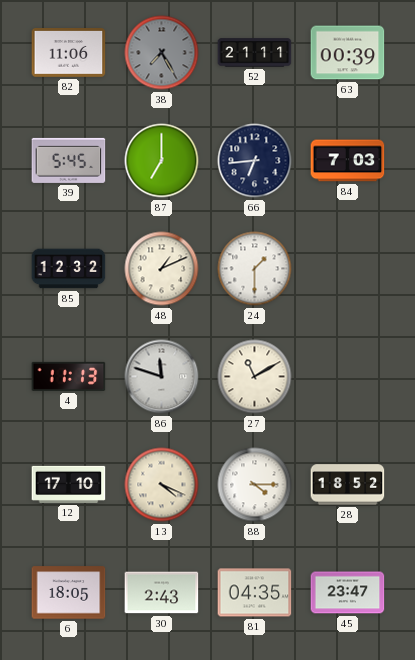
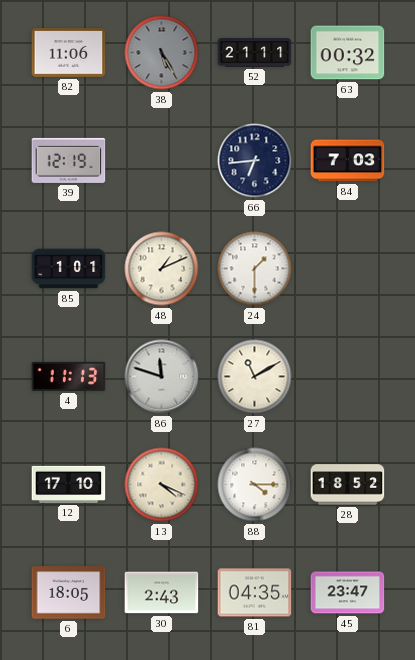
38: 7:25 -> 5:25
63: 00:39 -> 00:32
39: 5:45 -> 12:19
87: 7:00 -> none
85: 12:32 -> 1:01
